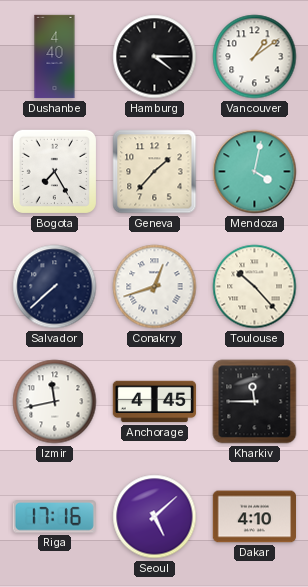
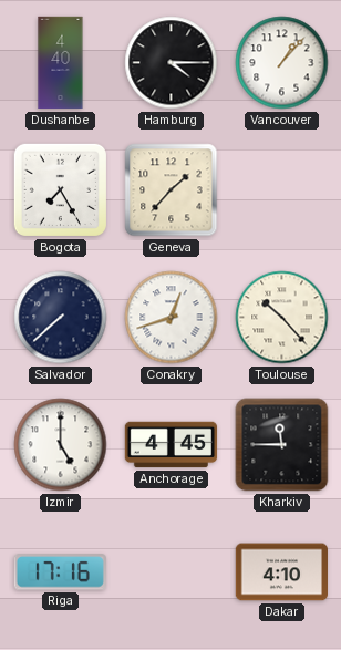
Vancouver: 1:09 -> 1:07
Mendoza: 4:02 -> none
Izmir: 11:43 -> 5:00
Seoul: 5:08 -> none
